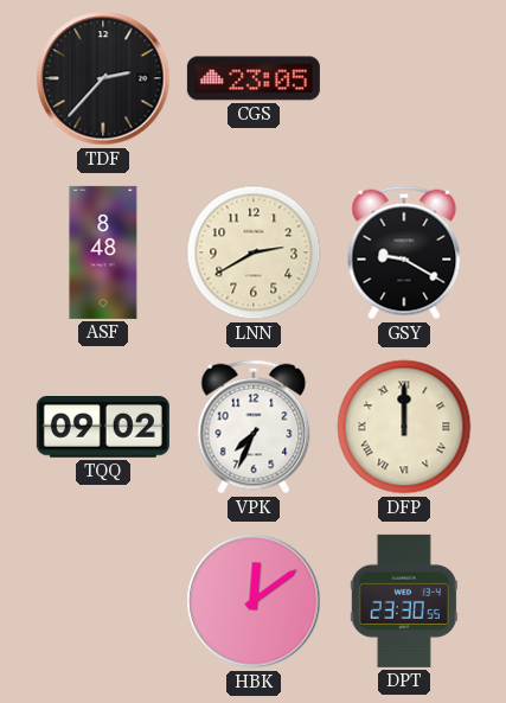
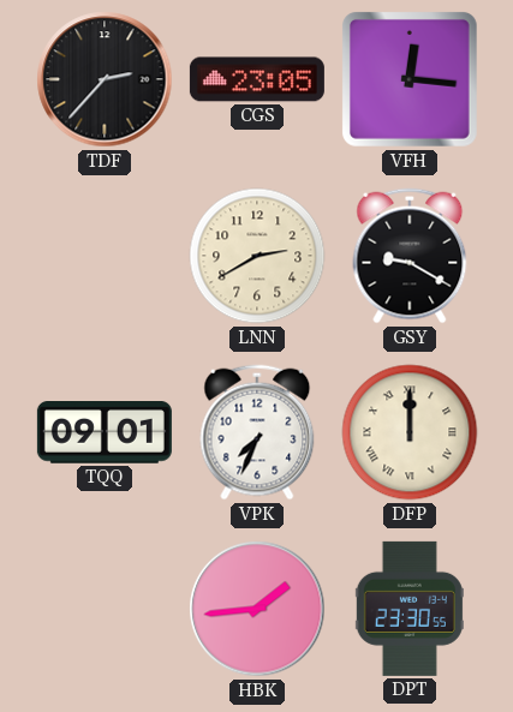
VFH: none -> 12:16
ASF: 8:48 -> none
TQQ: 09:02 -> 09:01
HBK: 12:09 -> 1:44
